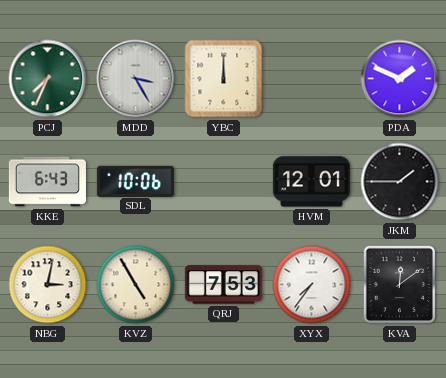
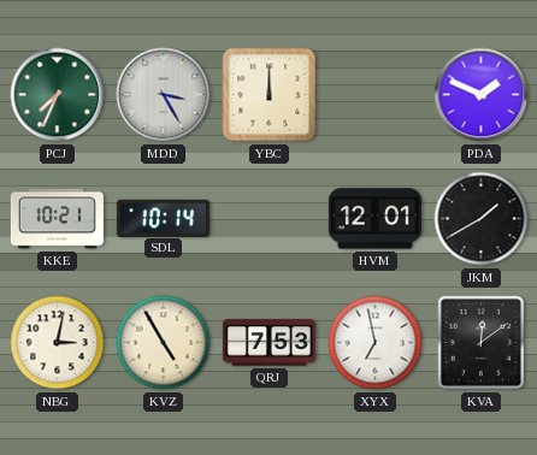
KKE: 6:43 -> 10:21
SDL: 10:06 -> 10:14
JKM: 1:45 -> 1:40
XYX: 7:36 -> 6:58
